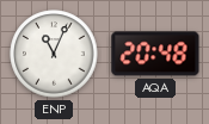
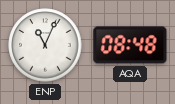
AQA: 20:48 -> 08:48
